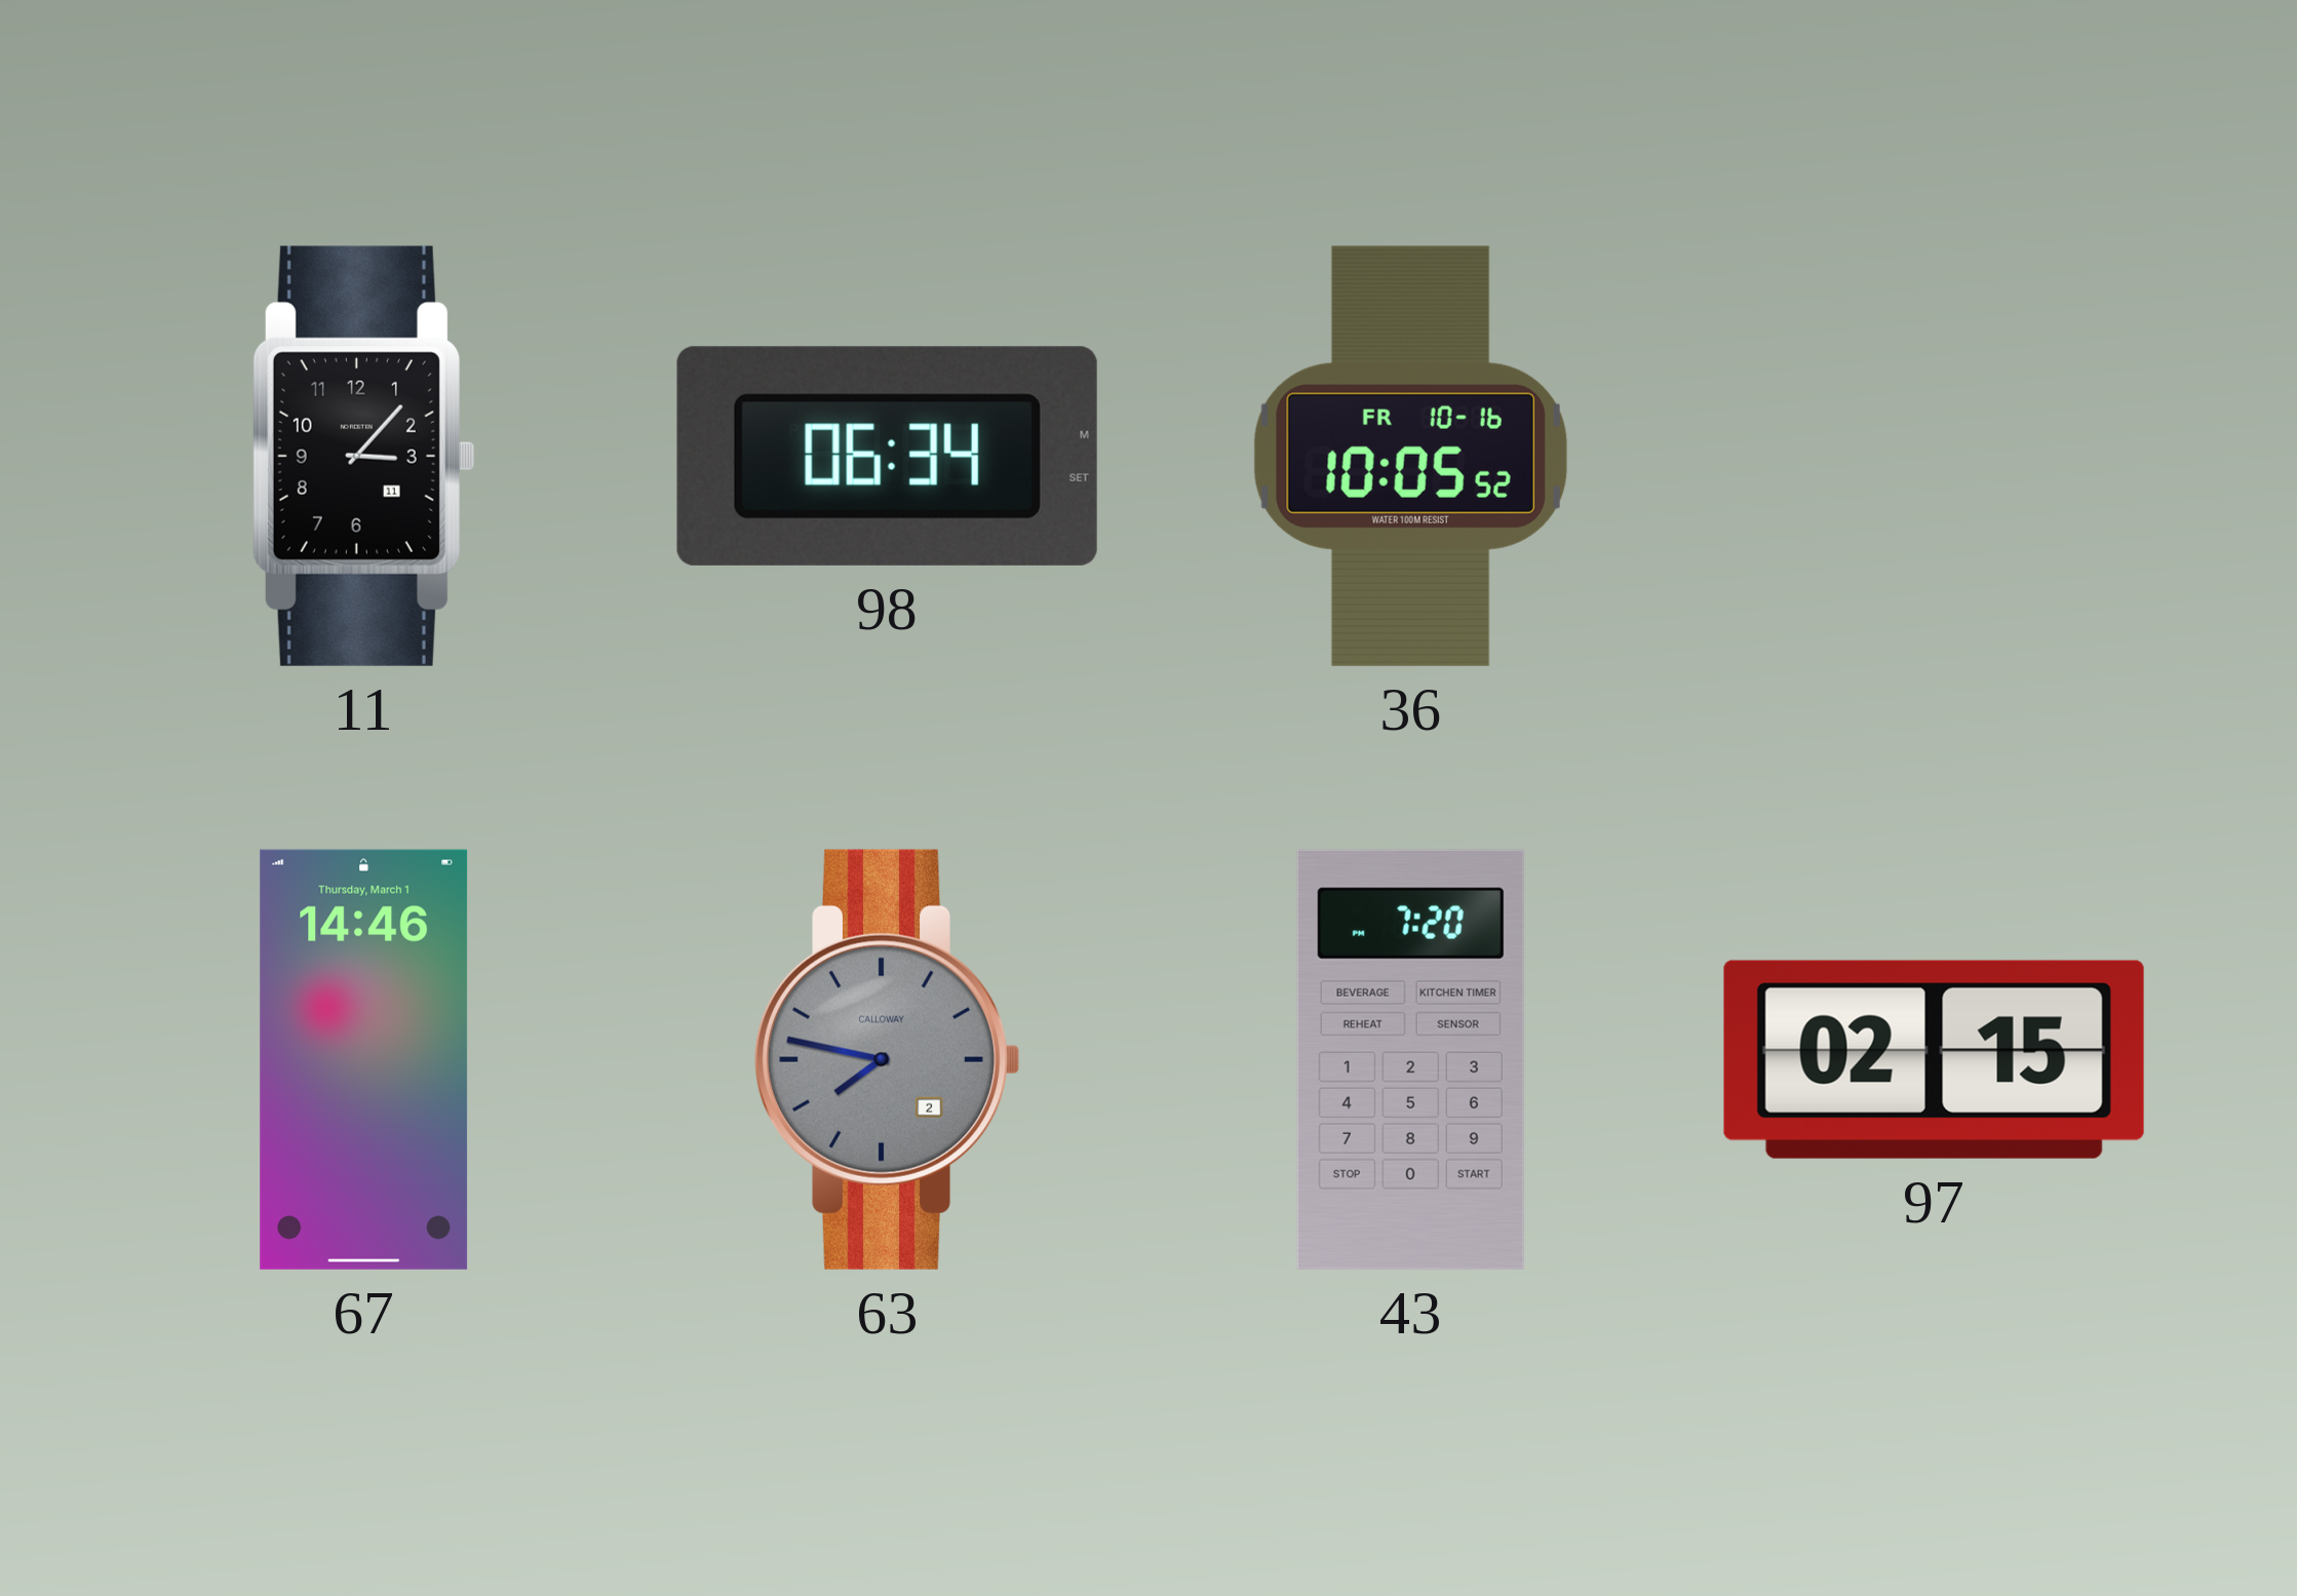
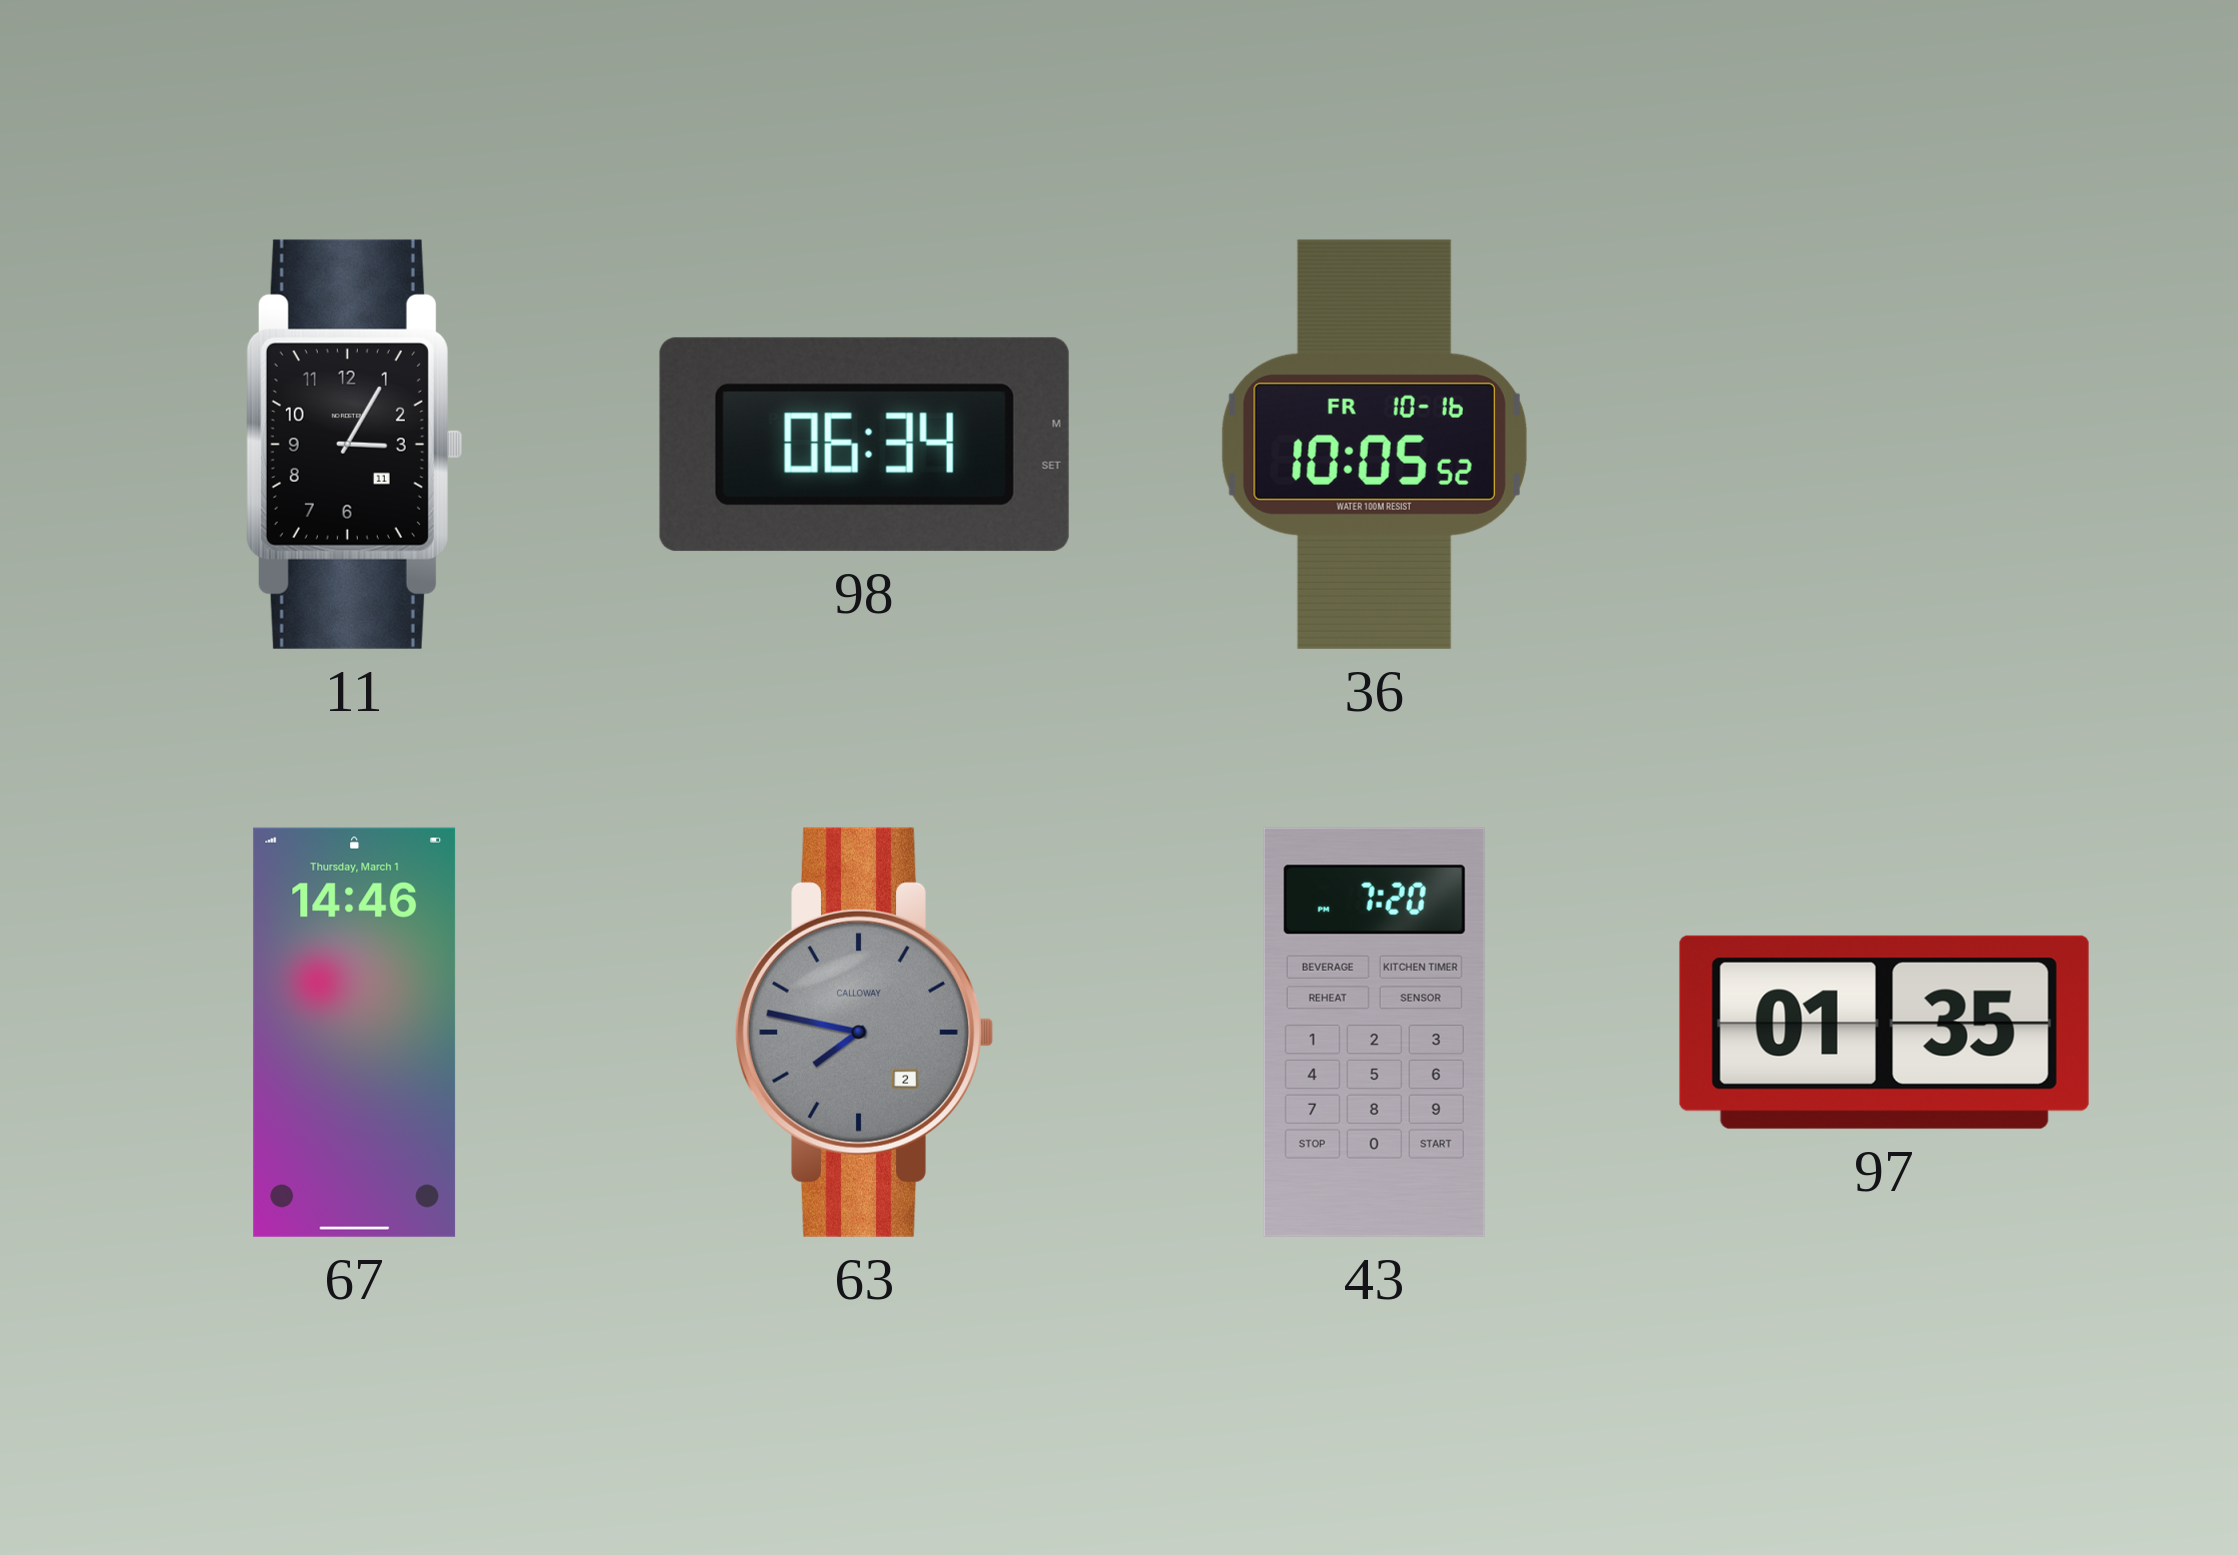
11: 3:07 -> 3:05
97: 02:15 -> 01:35
